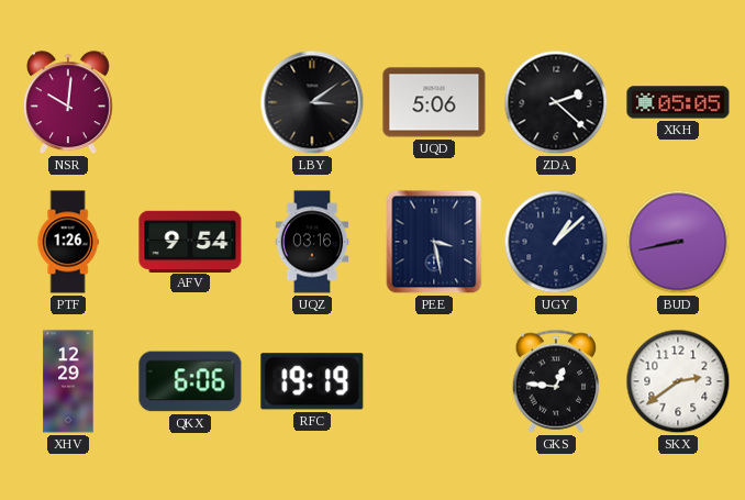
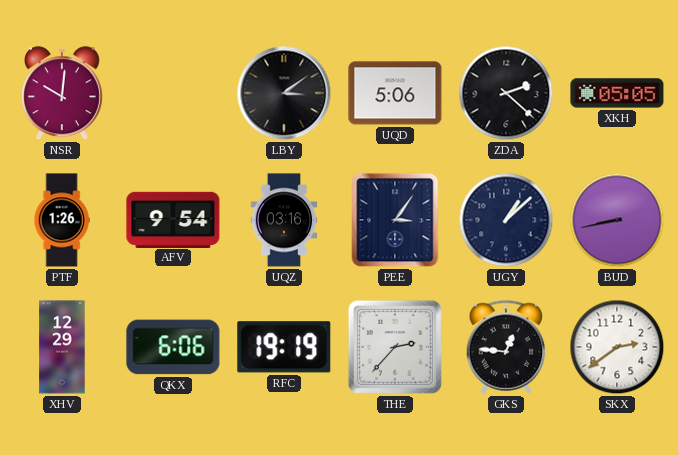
PEE: 3:28 -> 3:06
THE: none -> 2:37
